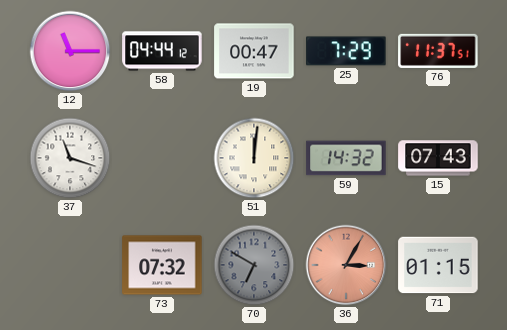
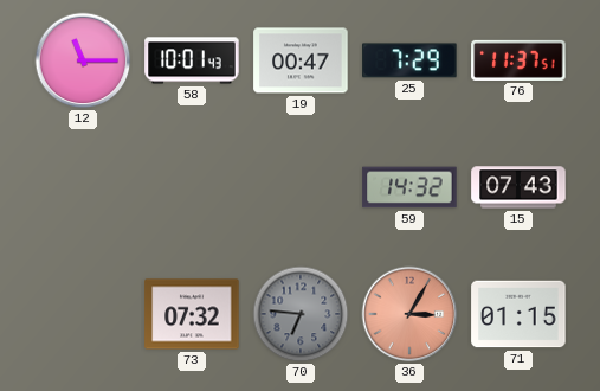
58: 04:44 -> 10:01
37: 11:18 -> none
51: 12:01 -> none
70: 6:50 -> 6:46
